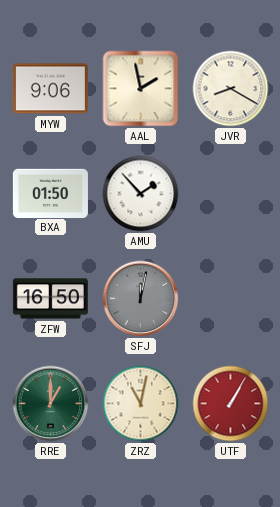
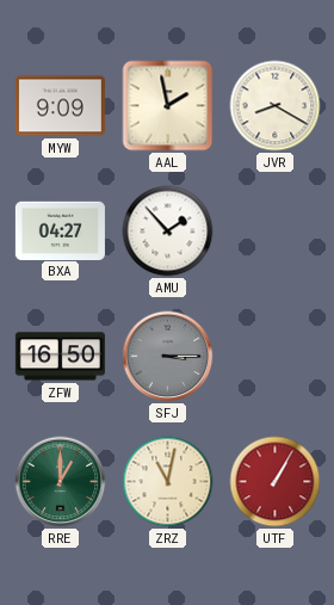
MYW: 9:06 -> 9:09
BXA: 01:50 -> 04:27
SFJ: 12:02 -> 3:15
